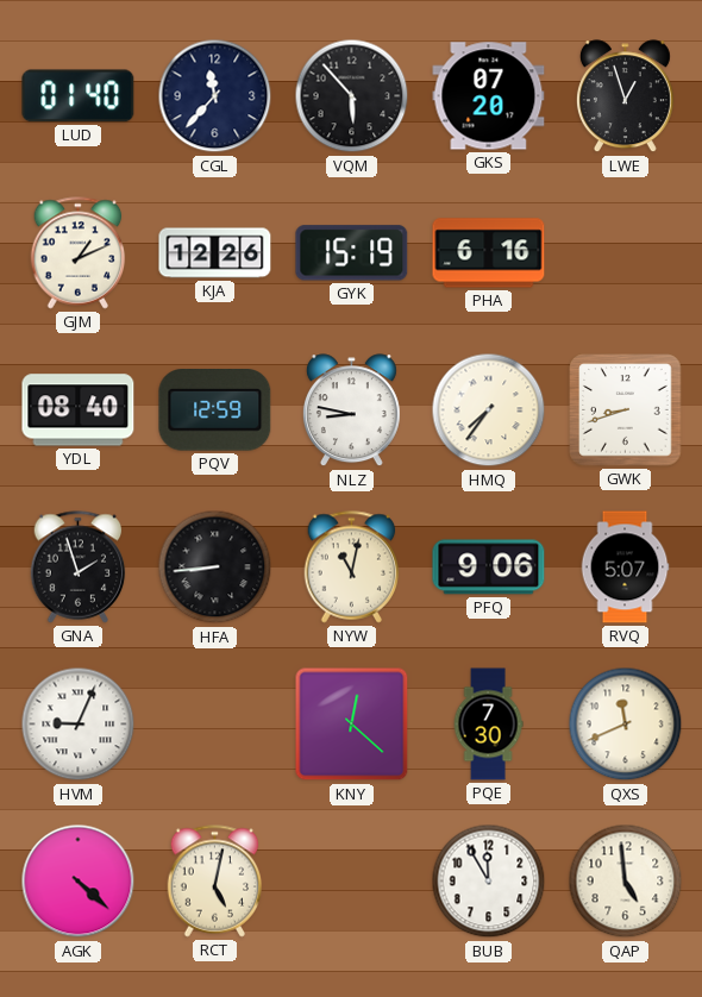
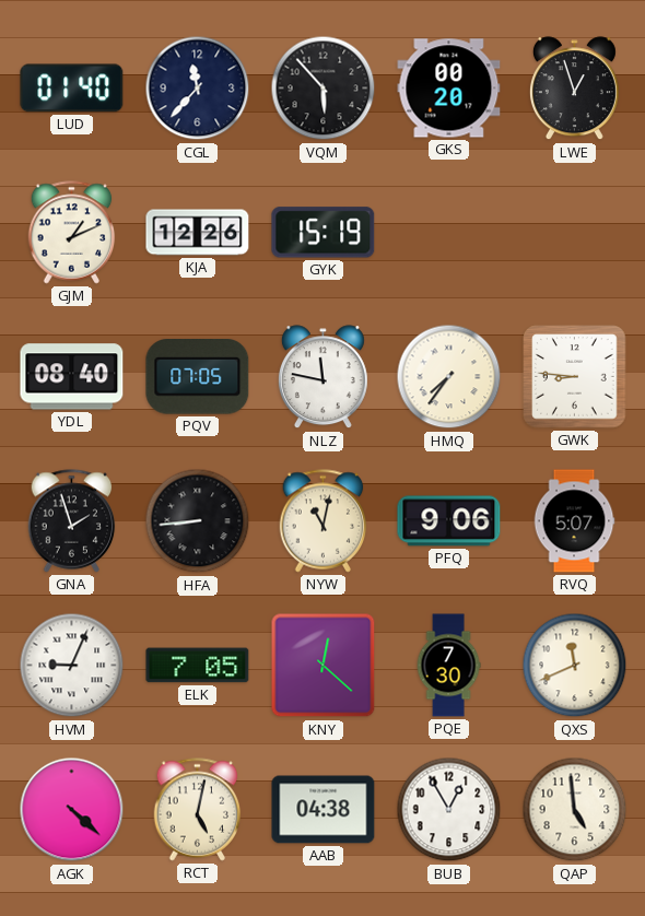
GKS: 07:20 -> 00:20
PHA: 6:16 -> none
PQV: 12:59 -> 07:05
NLZ: 8:47 -> 11:47
GWK: 8:42 -> 8:46
ELK: none -> 7:05
AAB: none -> 04:38
BUB: 11:55 -> 12:55
